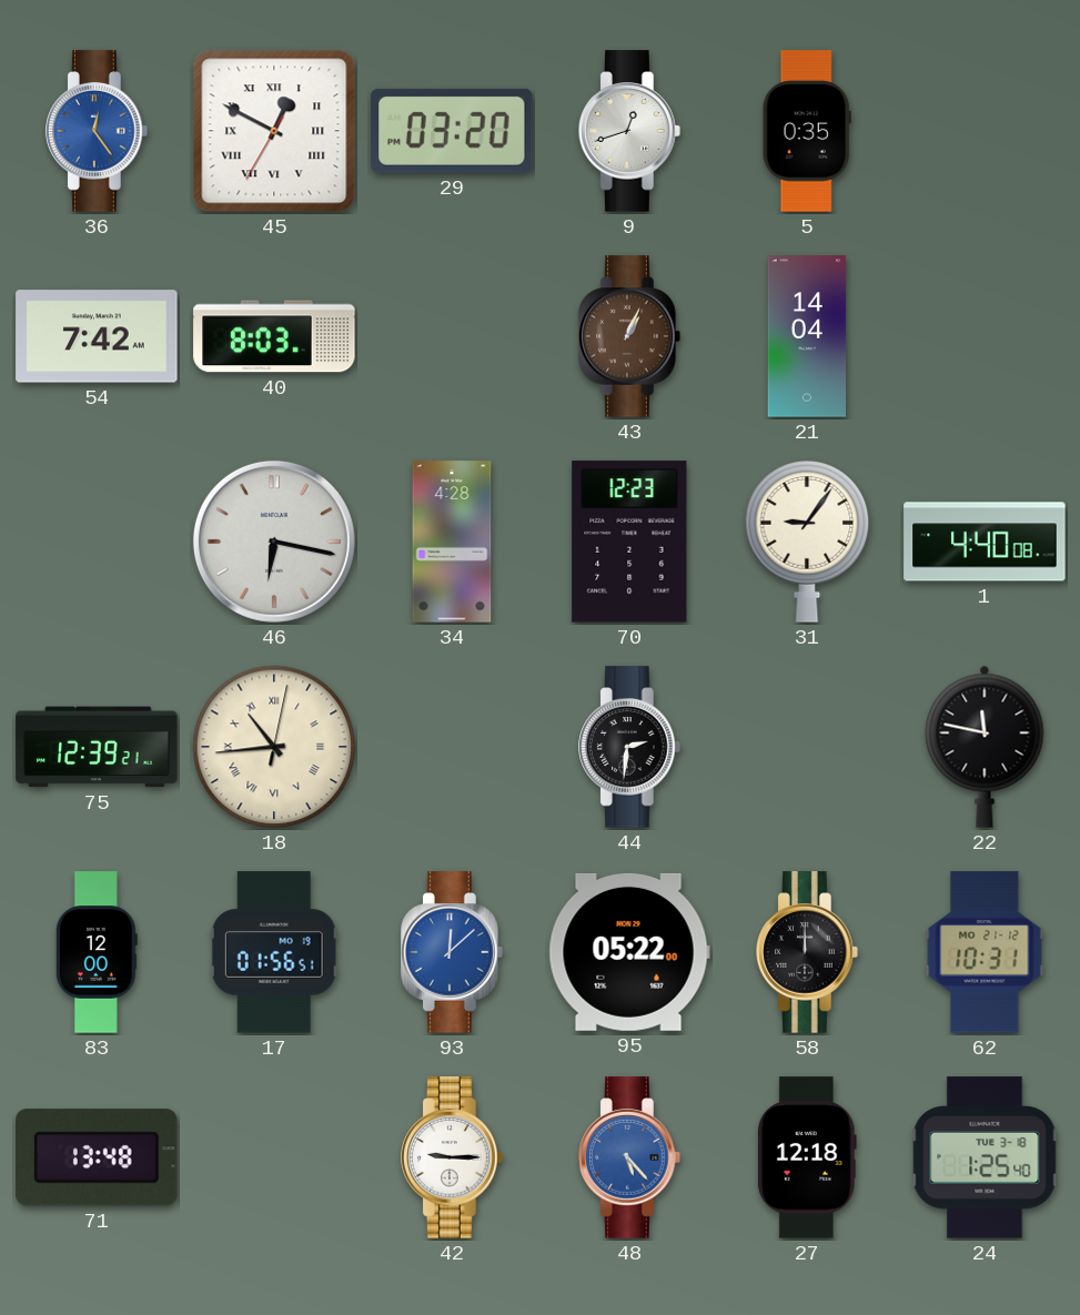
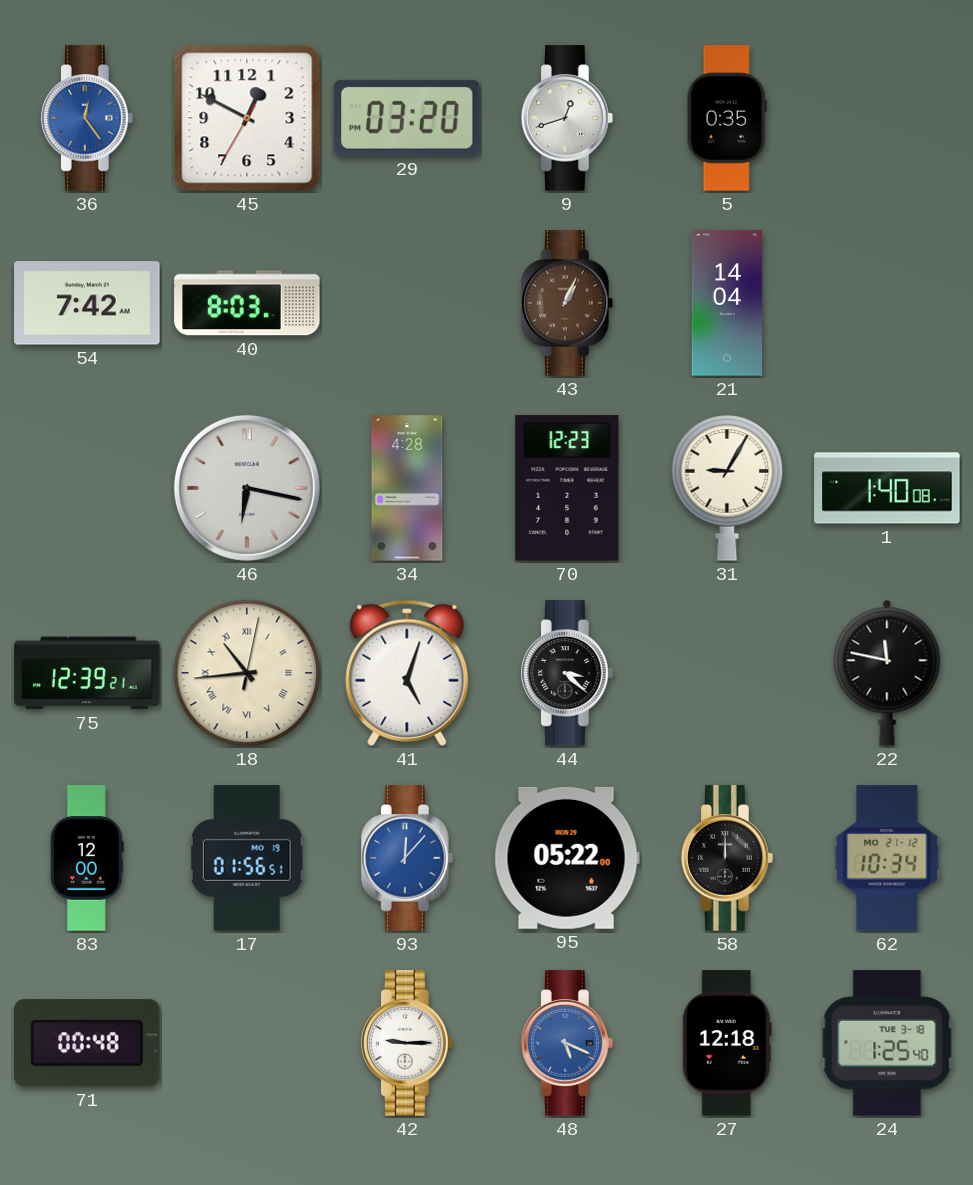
45 numerals: Roman -> Arabic
31: 9:06 -> 9:05
1: 4:40 -> 1:40
41: none -> 5:03
44: 2:31 -> 3:22
93: 12:08 -> 12:07
62: 10:31 -> 10:34
71: 13:48 -> 00:48
48: 5:23 -> 5:19
